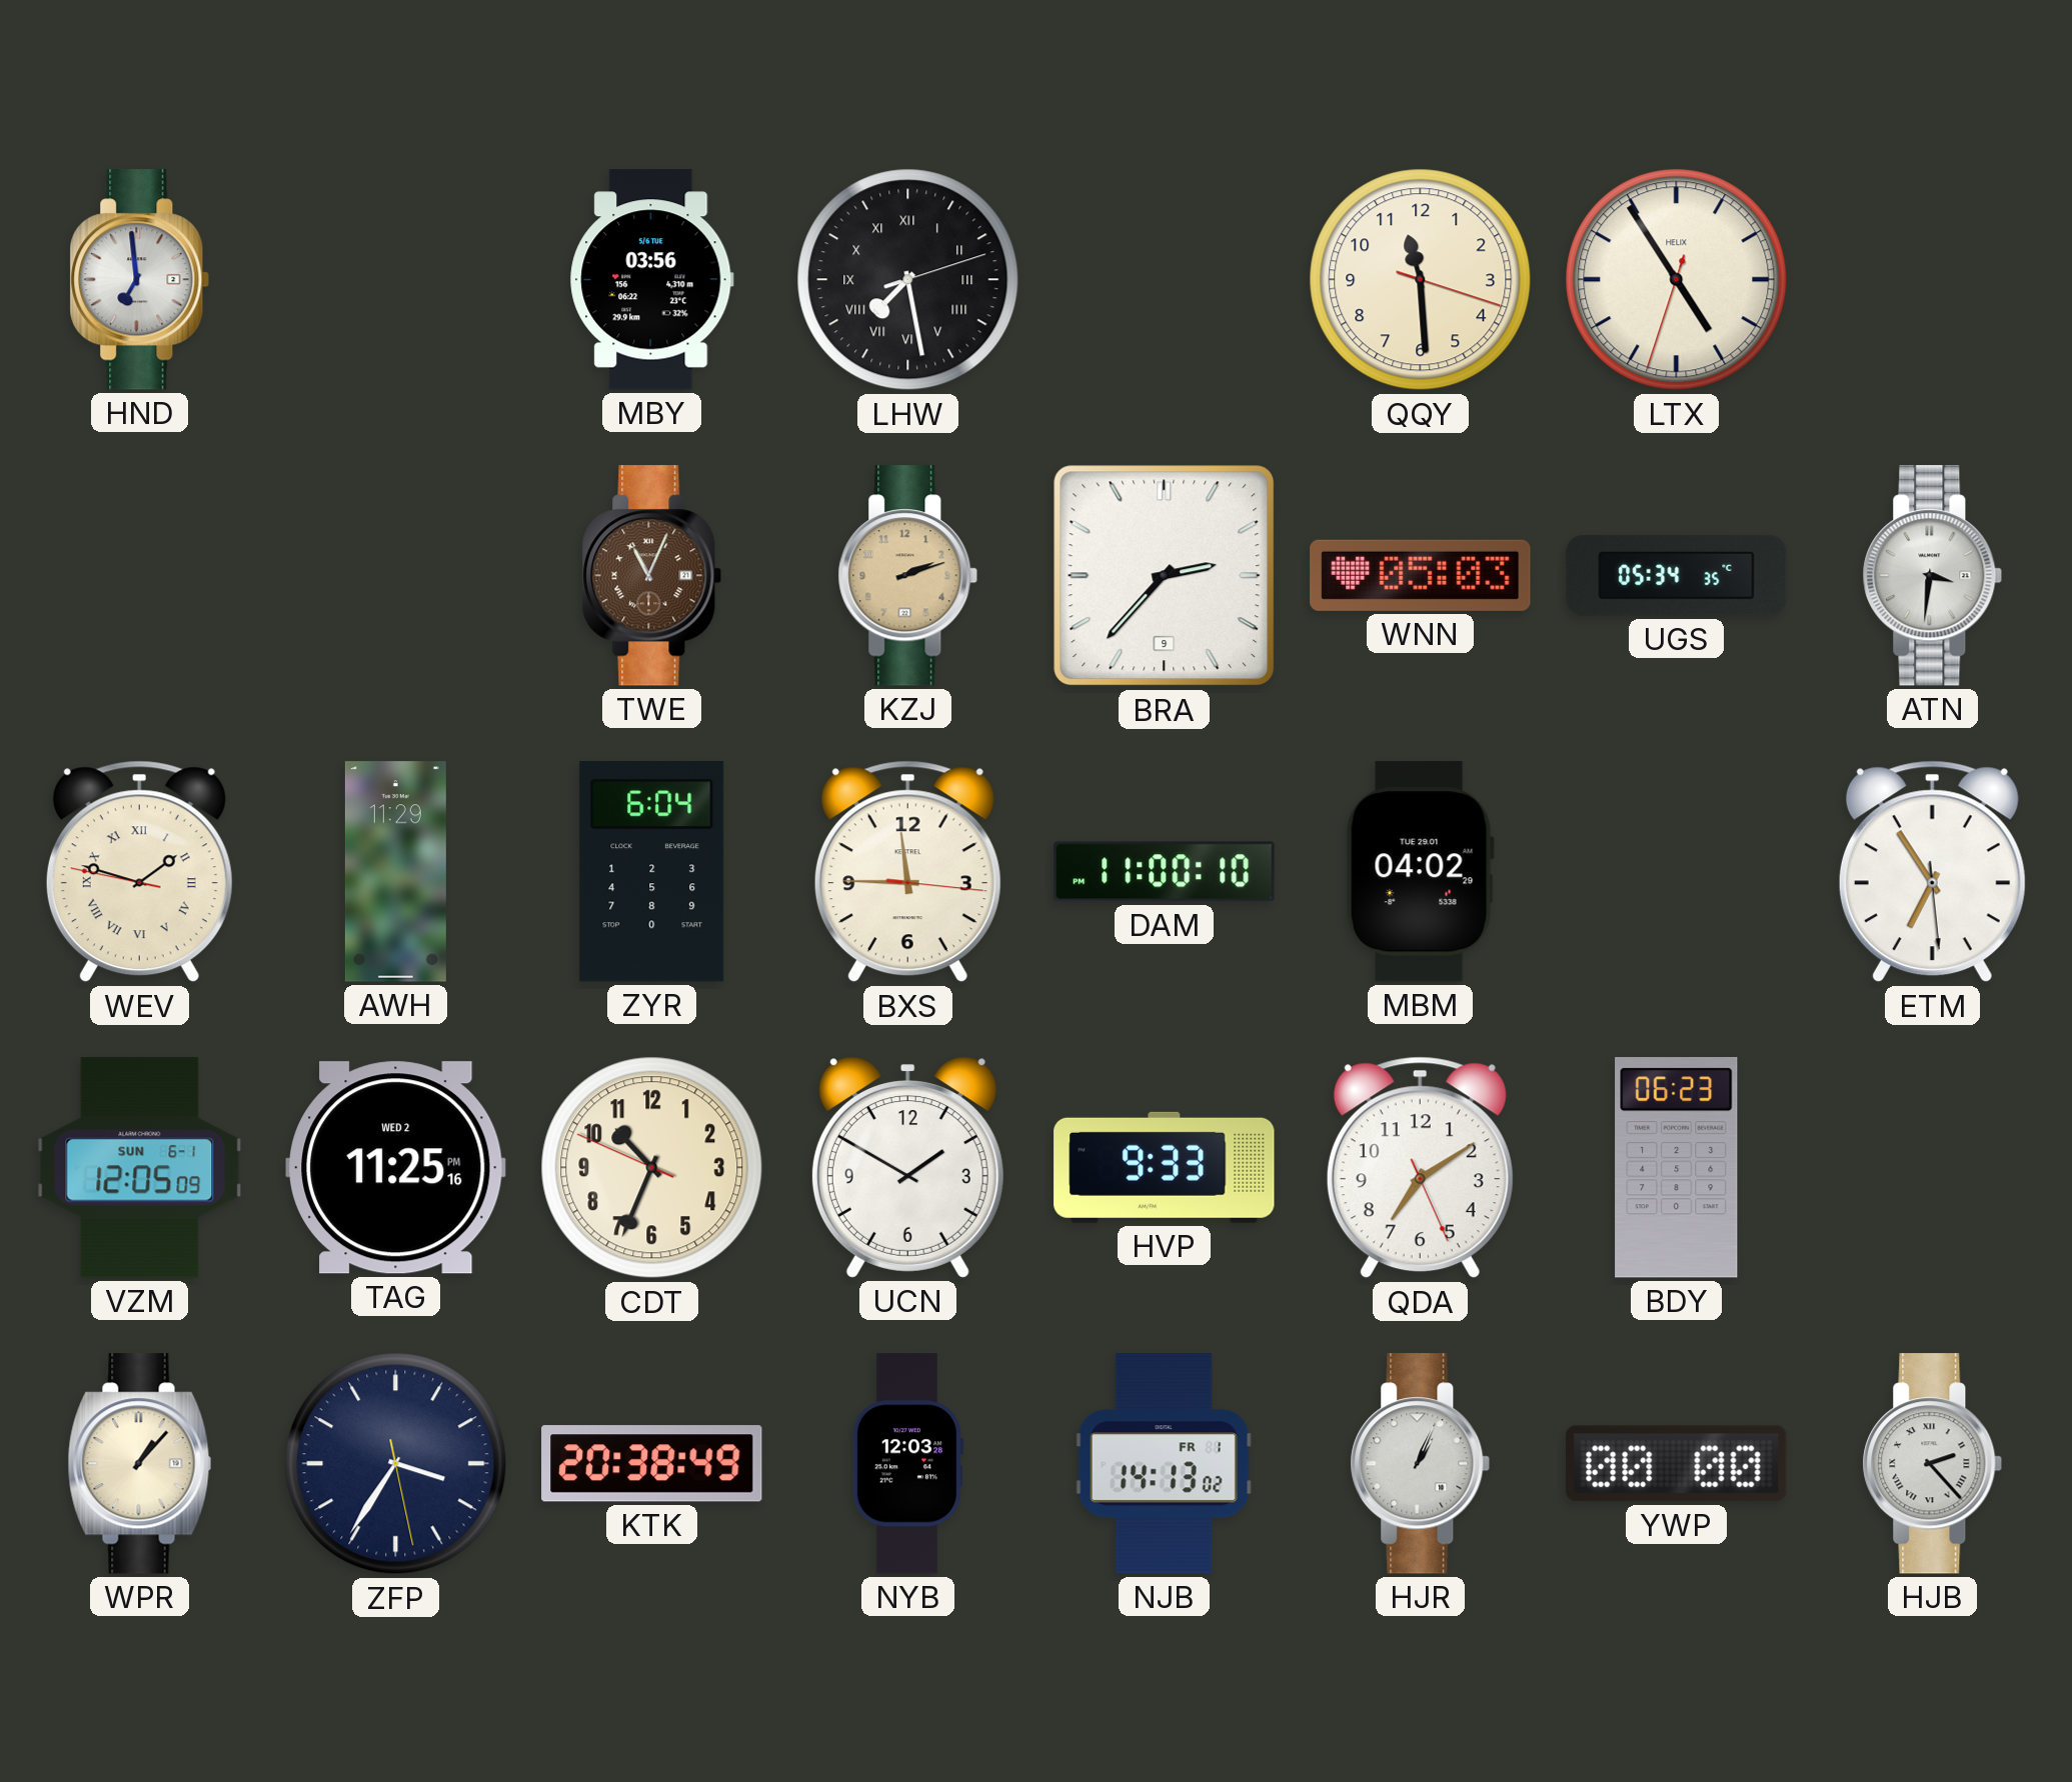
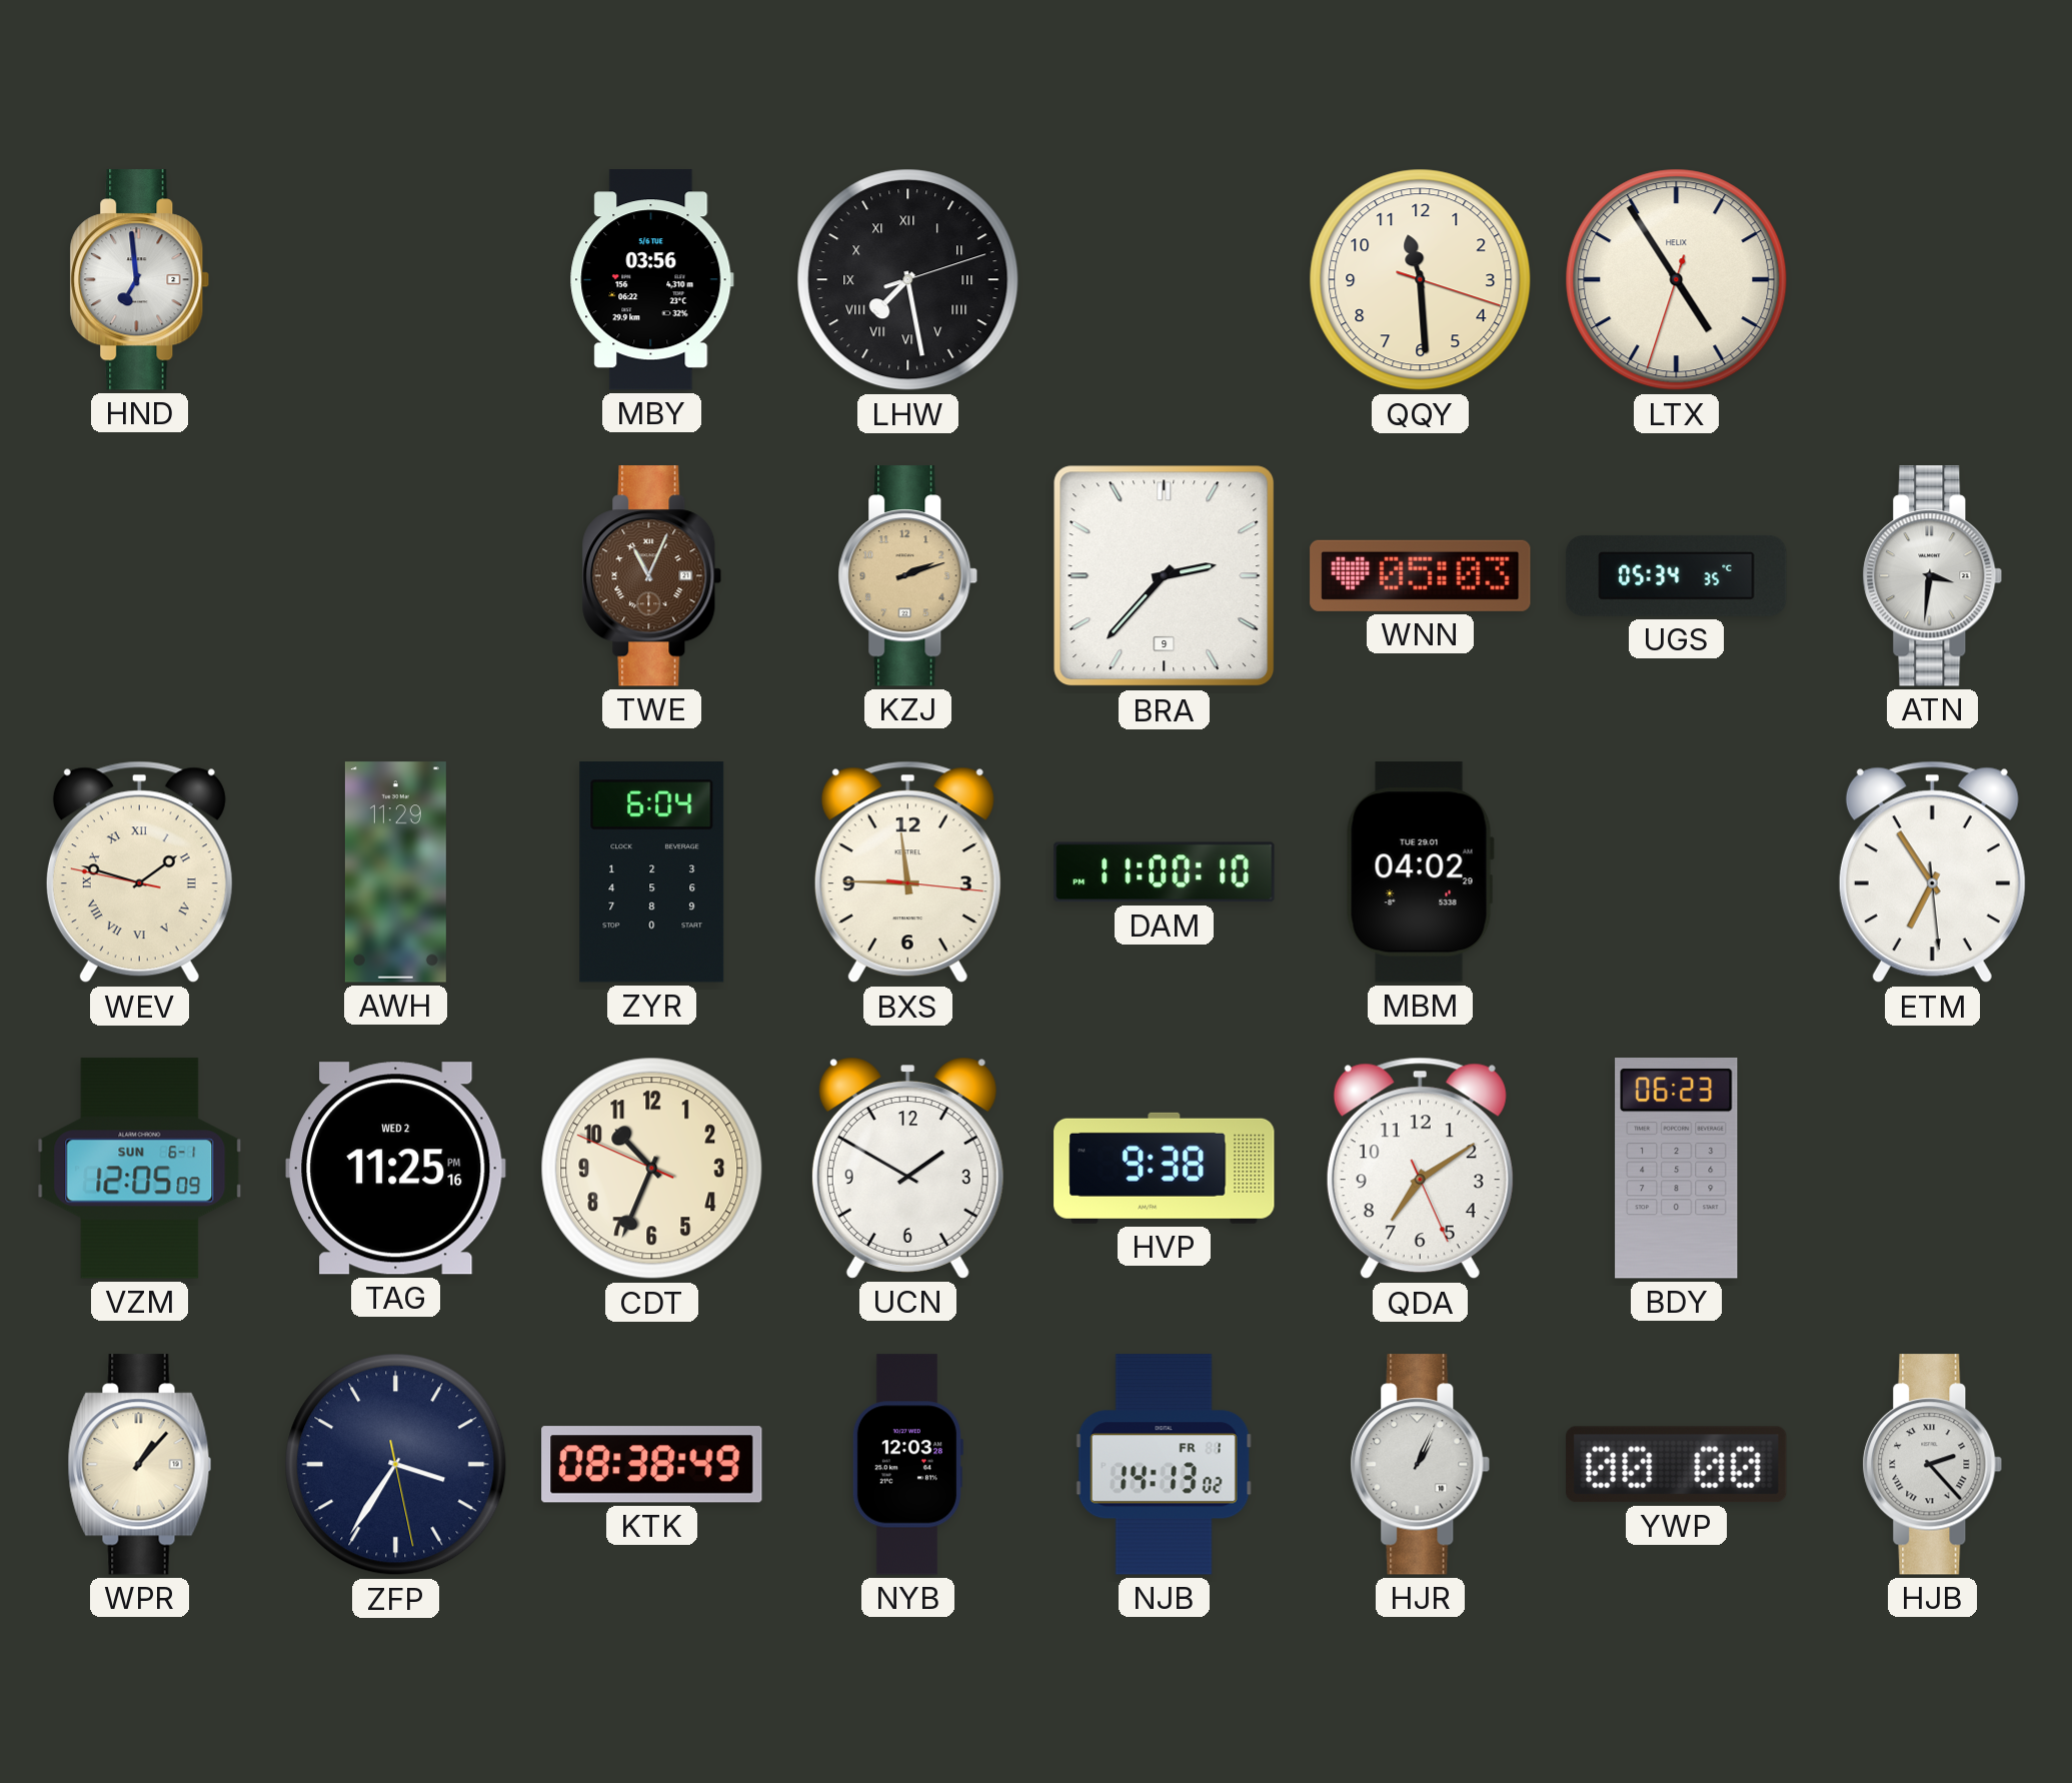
HVP: 9:33 -> 9:38
KTK: 20:38 -> 08:38
